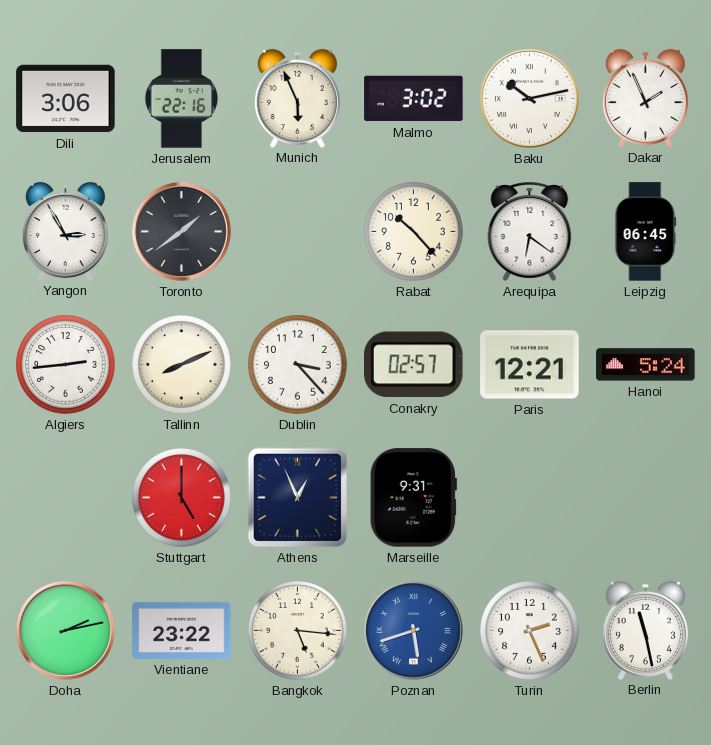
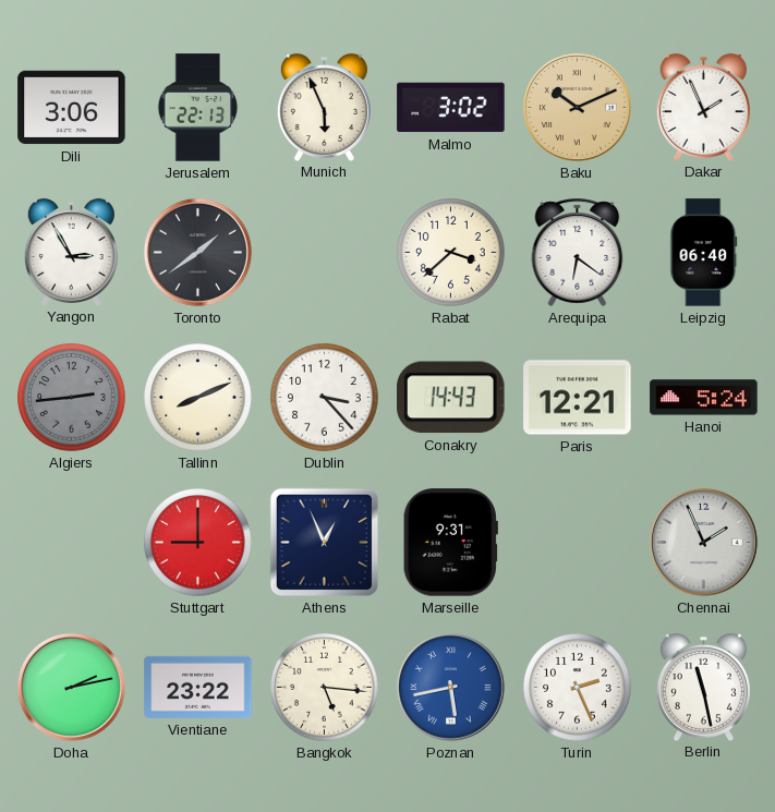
Jerusalem: 22:16 -> 22:13
Baku: 10:13 -> 10:11
Baku dial: white -> champagne
Rabat: 10:23 -> 3:38
Leipzig: 06:45 -> 06:40
Algiers dial: white -> grey
Conakry: 02:57 -> 14:43
Stuttgart: 5:00 -> 9:00
Chennai: none -> 1:56
Poznan: 5:42 -> 5:43
